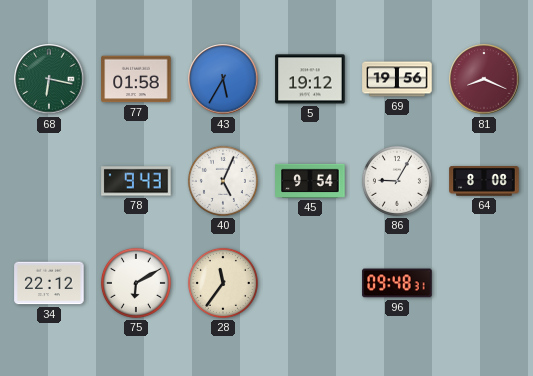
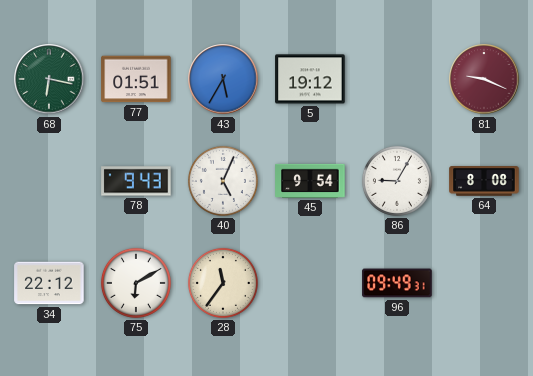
77: 01:58 -> 01:51
69: 19:56 -> none
81: 8:19 -> 9:19
96: 09:48 -> 09:49
